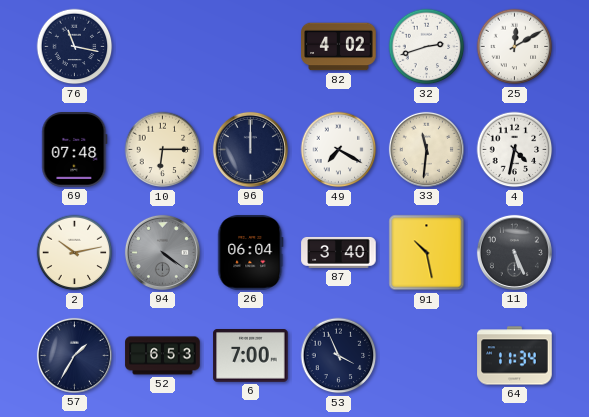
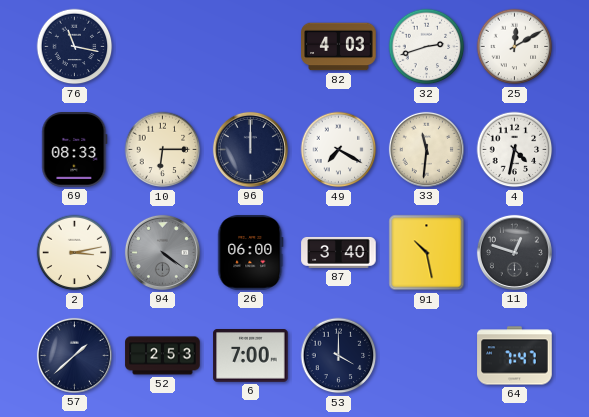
82: 4:02 -> 4:03
69: 07:48 -> 08:33
2: 10:13 -> 3:13
26: 06:04 -> 06:00
11: 5:26 -> 12:48
57: 1:35 -> 1:38
52: 6:53 -> 2:53
53: 3:56 -> 4:00
64: 11:34 -> 7:47
